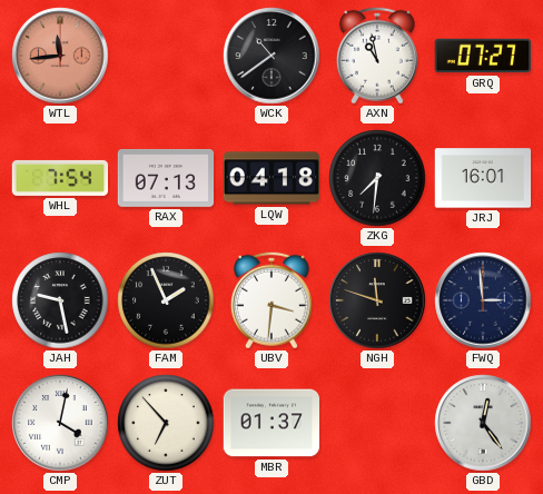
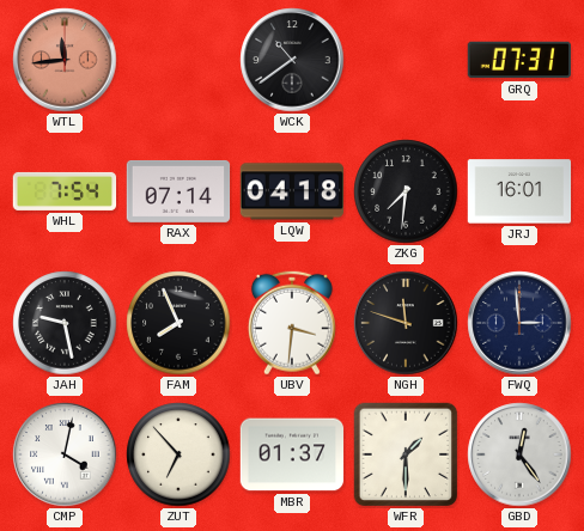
AXN: 10:58 -> none
GRQ: 07:27 -> 07:31
RAX: 07:13 -> 07:14
FAM: 1:56 -> 7:56
WFR: none -> 1:30
